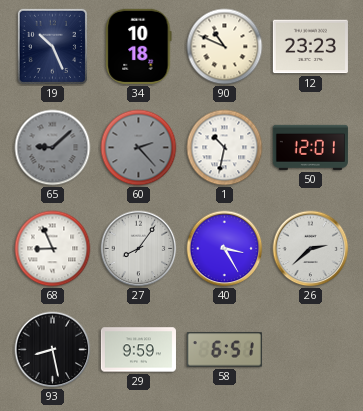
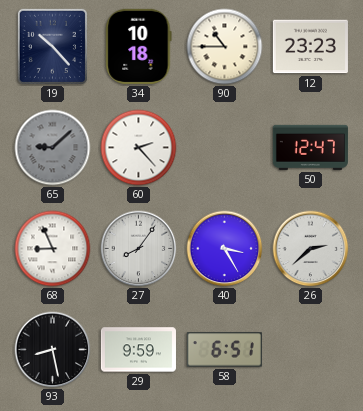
19: 10:26 -> 10:23
90: 10:49 -> 10:45
60 dial: grey -> white
1: 10:32 -> none
50: 12:01 -> 12:47
